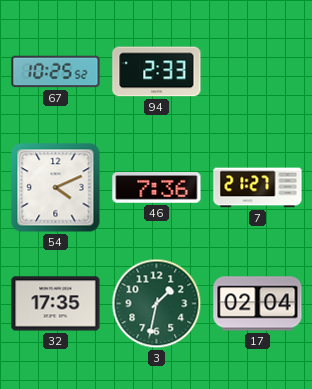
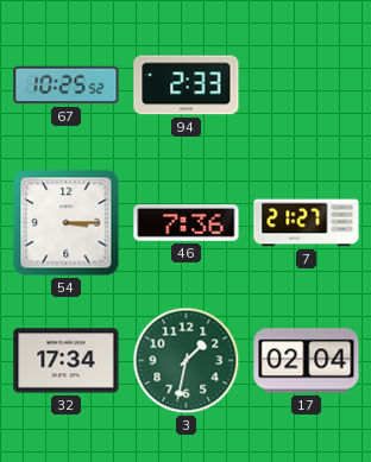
54: 4:11 -> 3:15
32: 17:35 -> 17:34
